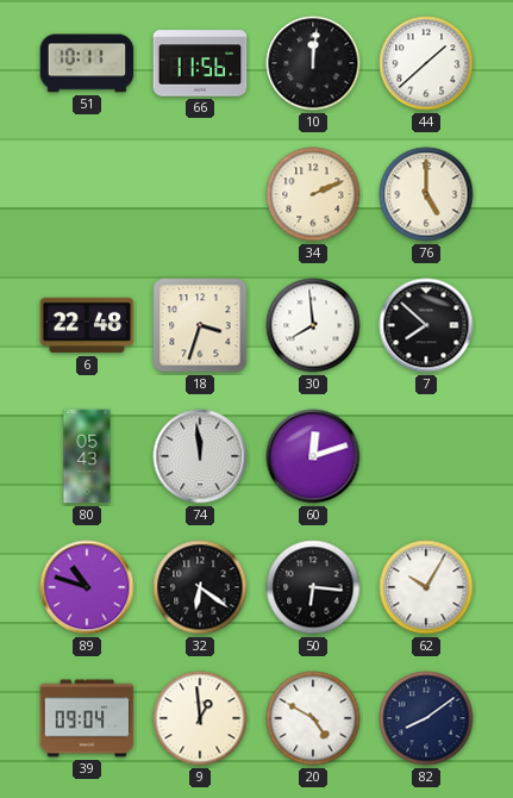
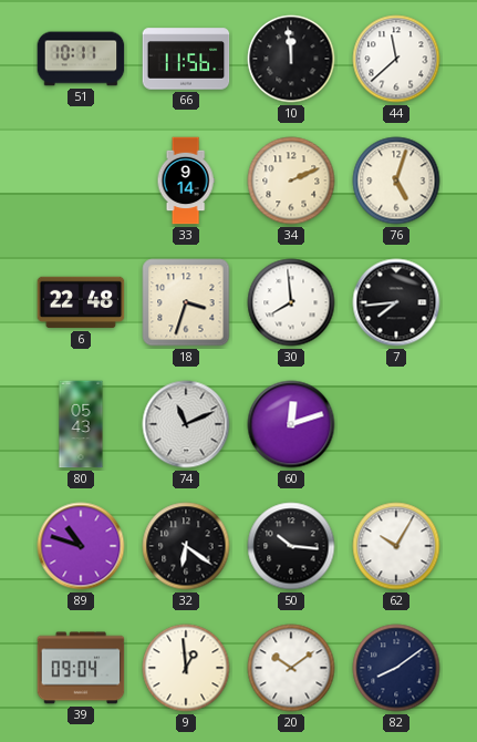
10: 12:01 -> 11:59
44: 1:38 -> 11:38
33: none -> 9:14
76: 5:00 -> 5:03
7: 7:52 -> 7:44
74: 11:59 -> 11:11
50: 6:16 -> 10:16
20: 4:50 -> 10:09
